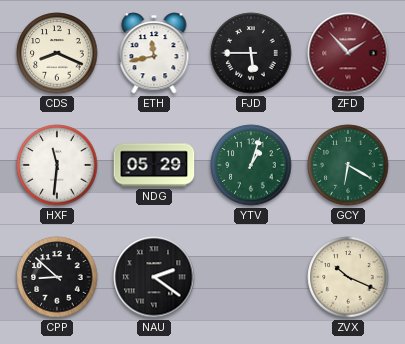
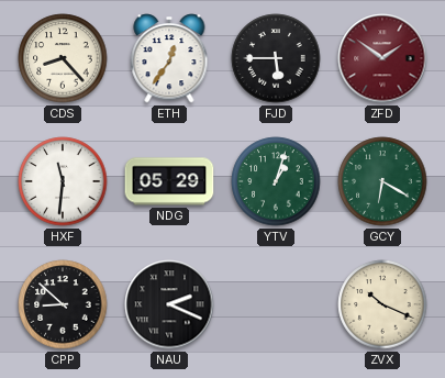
CDS: 8:19 -> 8:23
ETH: 11:43 -> 12:36
ZFD: 1:53 -> 1:51
NAU: 2:21 -> 2:19
